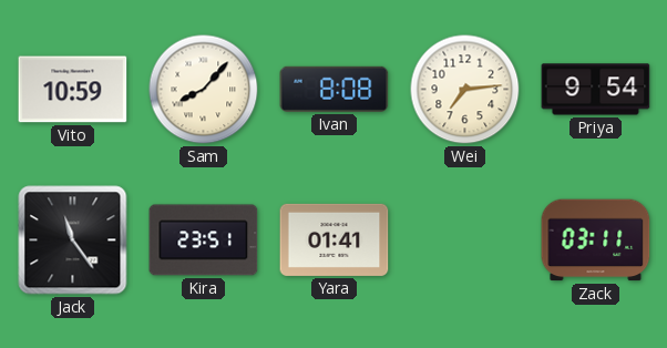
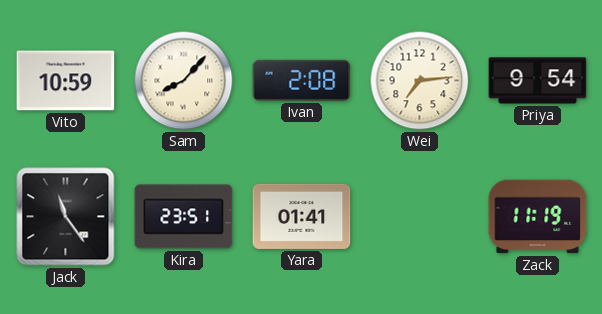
Ivan: 8:08 -> 2:08
Zack: 03:11 -> 11:19
